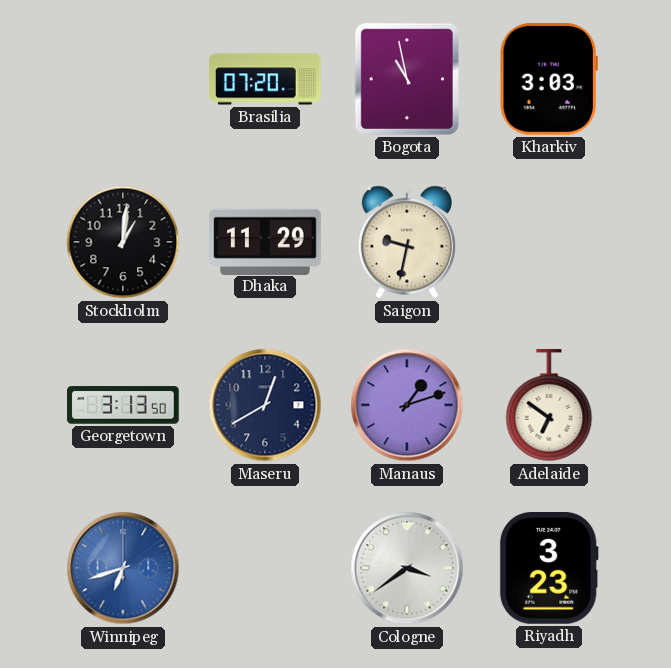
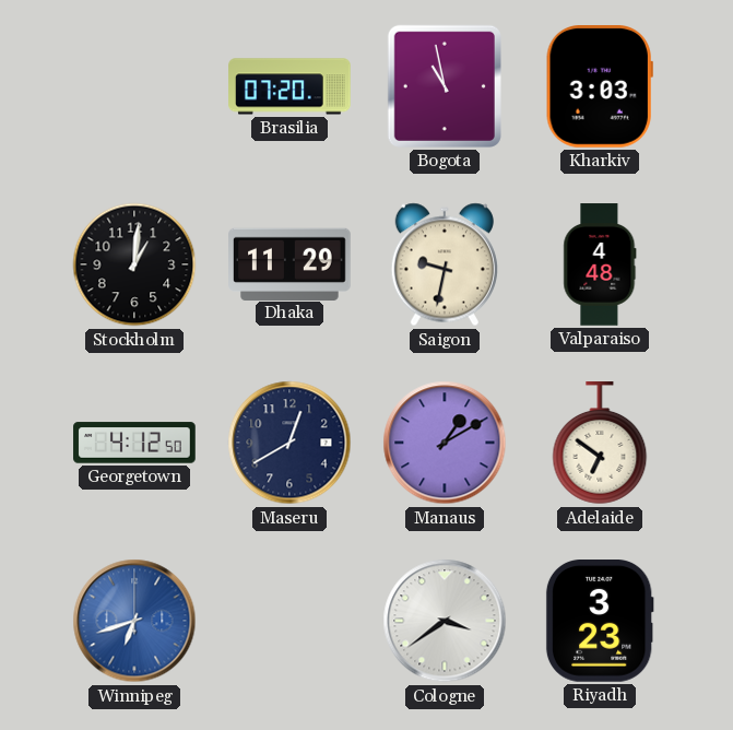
Valparaiso: none -> 4:48
Georgetown: 3:13 -> 4:12
Manaus: 1:12 -> 1:10
